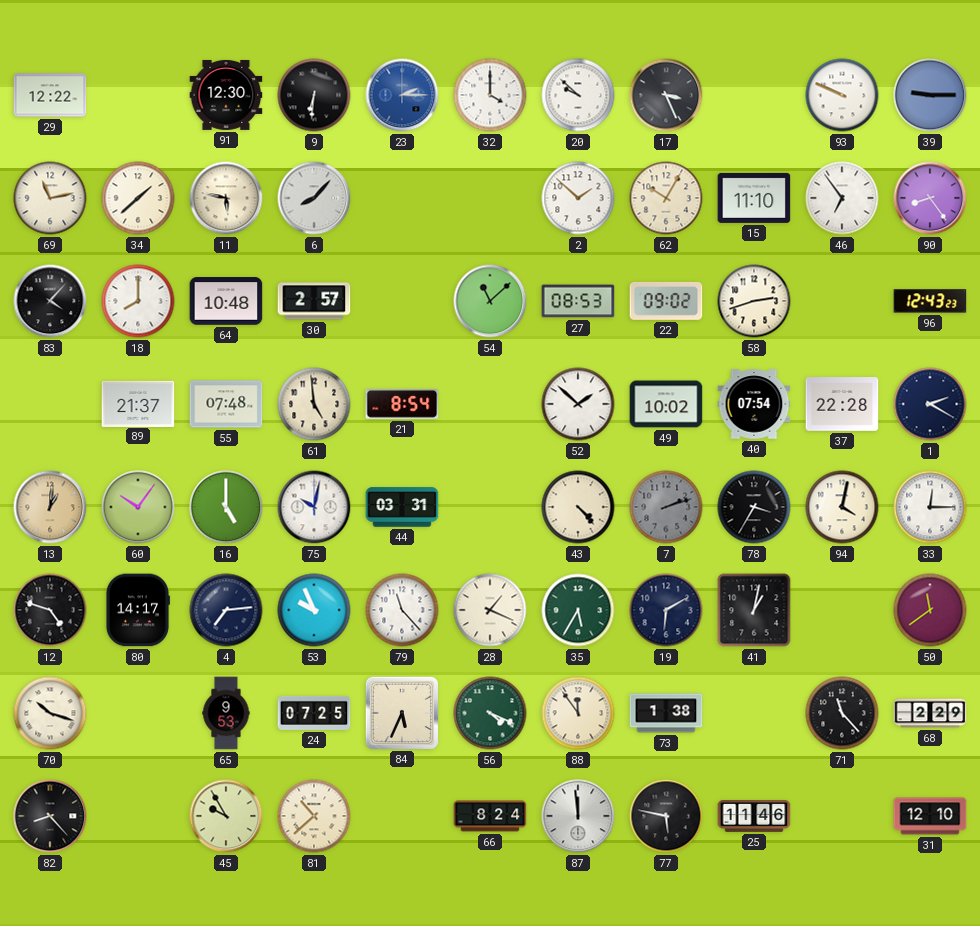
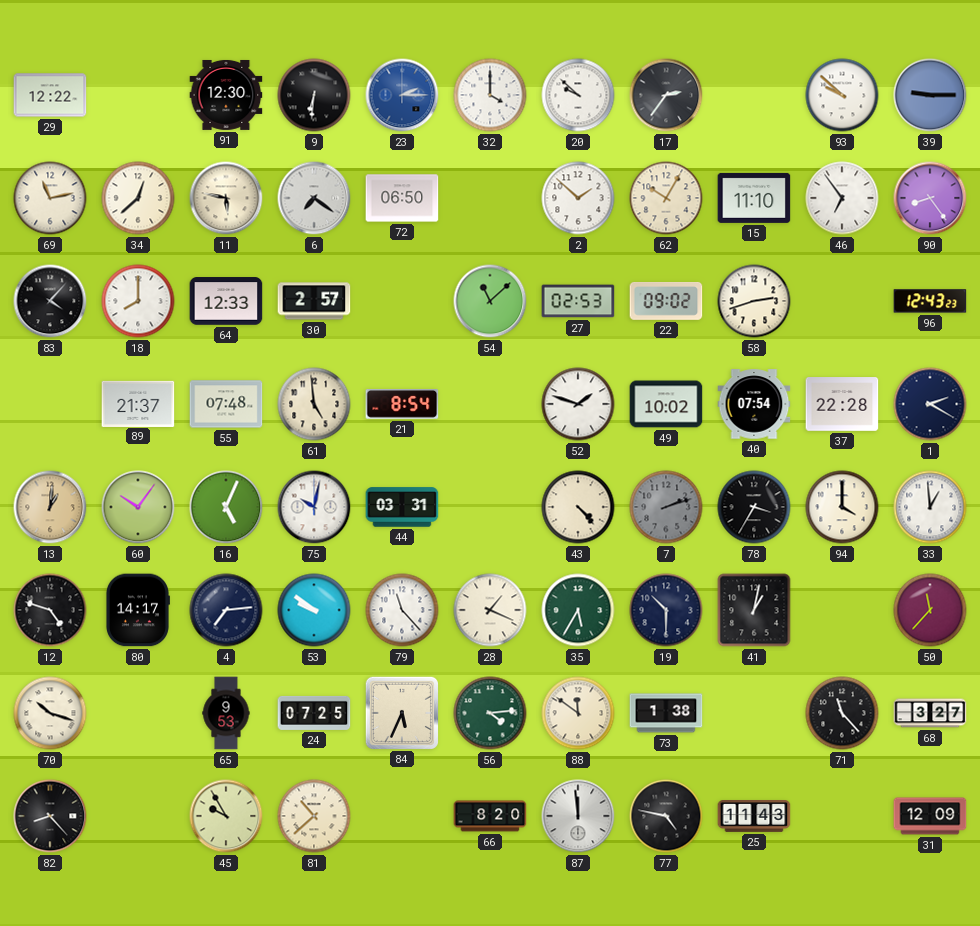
17: 3:26 -> 2:36
93: 9:49 -> 9:52
34: 1:38 -> 12:38
6: 8:07 -> 7:21
72: none -> 06:50
64: 10:48 -> 12:33
27: 08:53 -> 02:53
52: 1:52 -> 1:48
16: 5:00 -> 5:04
94: 4:02 -> 4:00
33: 12:15 -> 12:59
53: 9:56 -> 9:51
19: 6:10 -> 10:30
50: 11:39 -> 11:37
56: 4:19 -> 4:14
88: 11:54 -> 11:51
68: 2:29 -> 3:27
66: 8:24 -> 8:20
77: 5:47 -> 4:47
25: 11:46 -> 11:43
31: 12:10 -> 12:09
